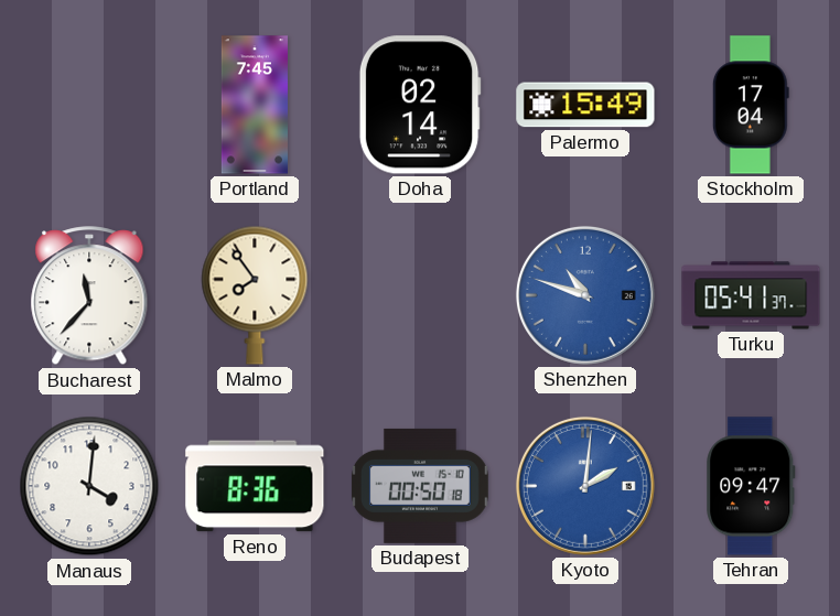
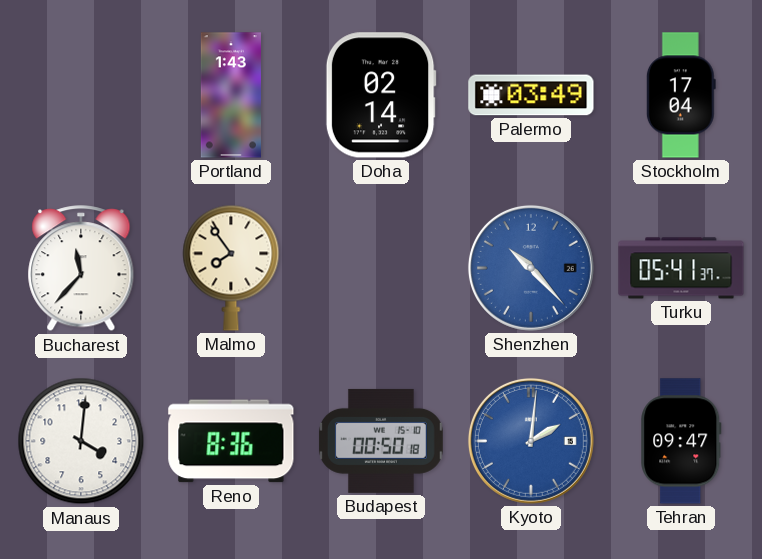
Portland: 7:45 -> 1:43
Palermo: 15:49 -> 03:49
Shenzhen: 10:48 -> 10:23
